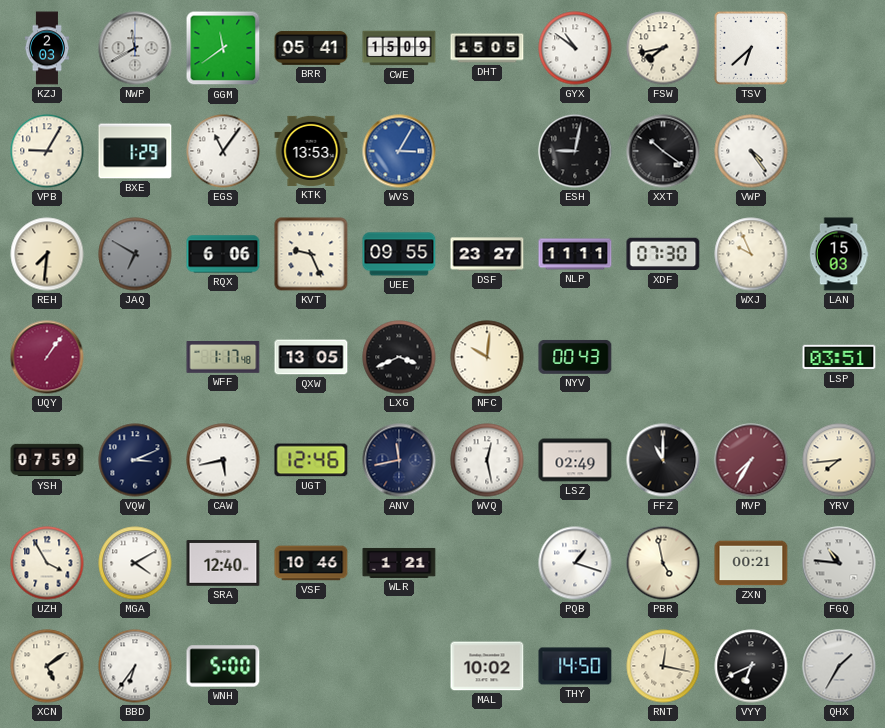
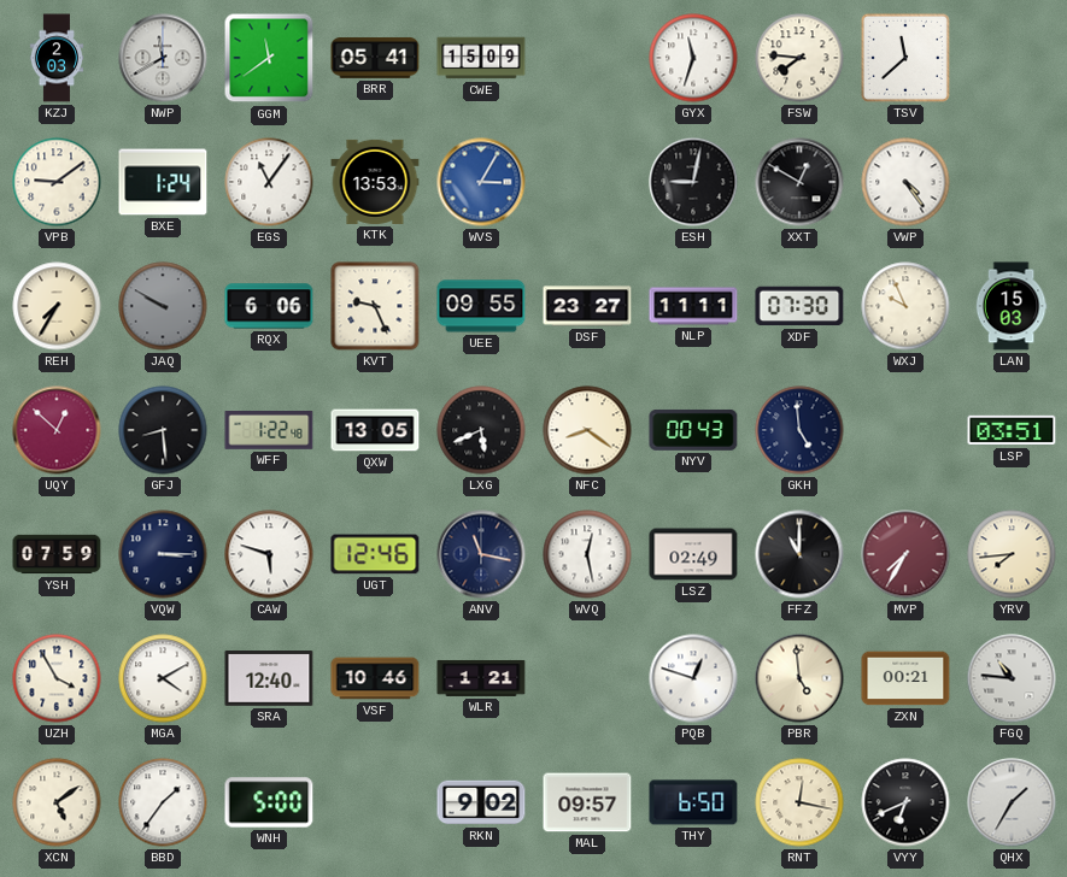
DHT: 15:05 -> none
GYX: 10:51 -> 11:33
FSW: 7:43 -> 7:46
TSV: 6:38 -> 11:38
VPB: 9:05 -> 9:09
BXE: 1:29 -> 1:24
XXT: 10:21 -> 12:50
REH: 7:31 -> 7:35
JAQ: 6:50 -> 9:50
UQY: 1:06 -> 12:52
GFJ: none -> 8:29
WFF: 1:17 -> 1:22
LXG: 3:41 -> 5:41
NFC: 10:01 -> 8:21
GKH: none -> 4:59
VQW: 3:11 -> 3:15
CAW: 5:43 -> 5:48
ANV: 11:43 -> 11:17
PQB: 1:18 -> 12:48
PBR: 4:58 -> 4:59
BBD: 6:36 -> 1:36
RKN: none -> 9:02
MAL: 10:02 -> 09:57
THY: 14:50 -> 6:50
